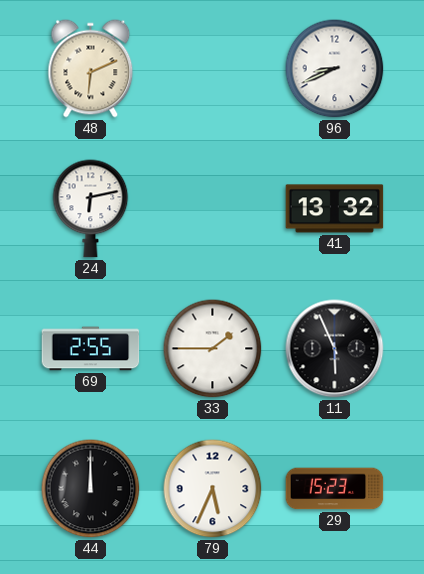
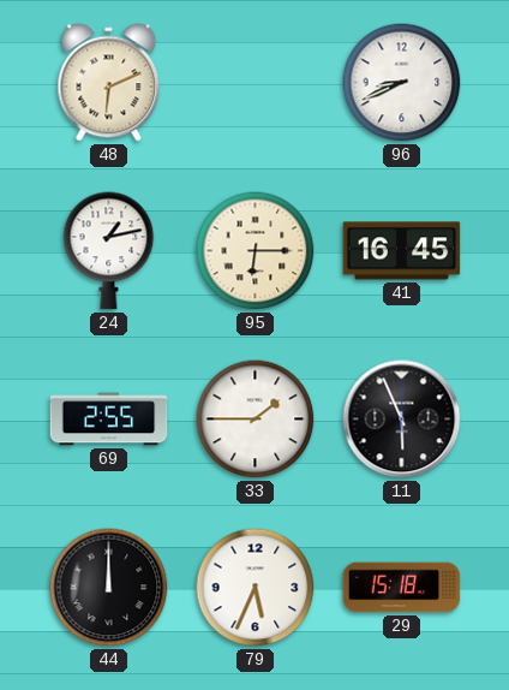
24: 6:13 -> 1:13
95: none -> 6:15
41: 13:32 -> 16:45
29: 15:23 -> 15:18
